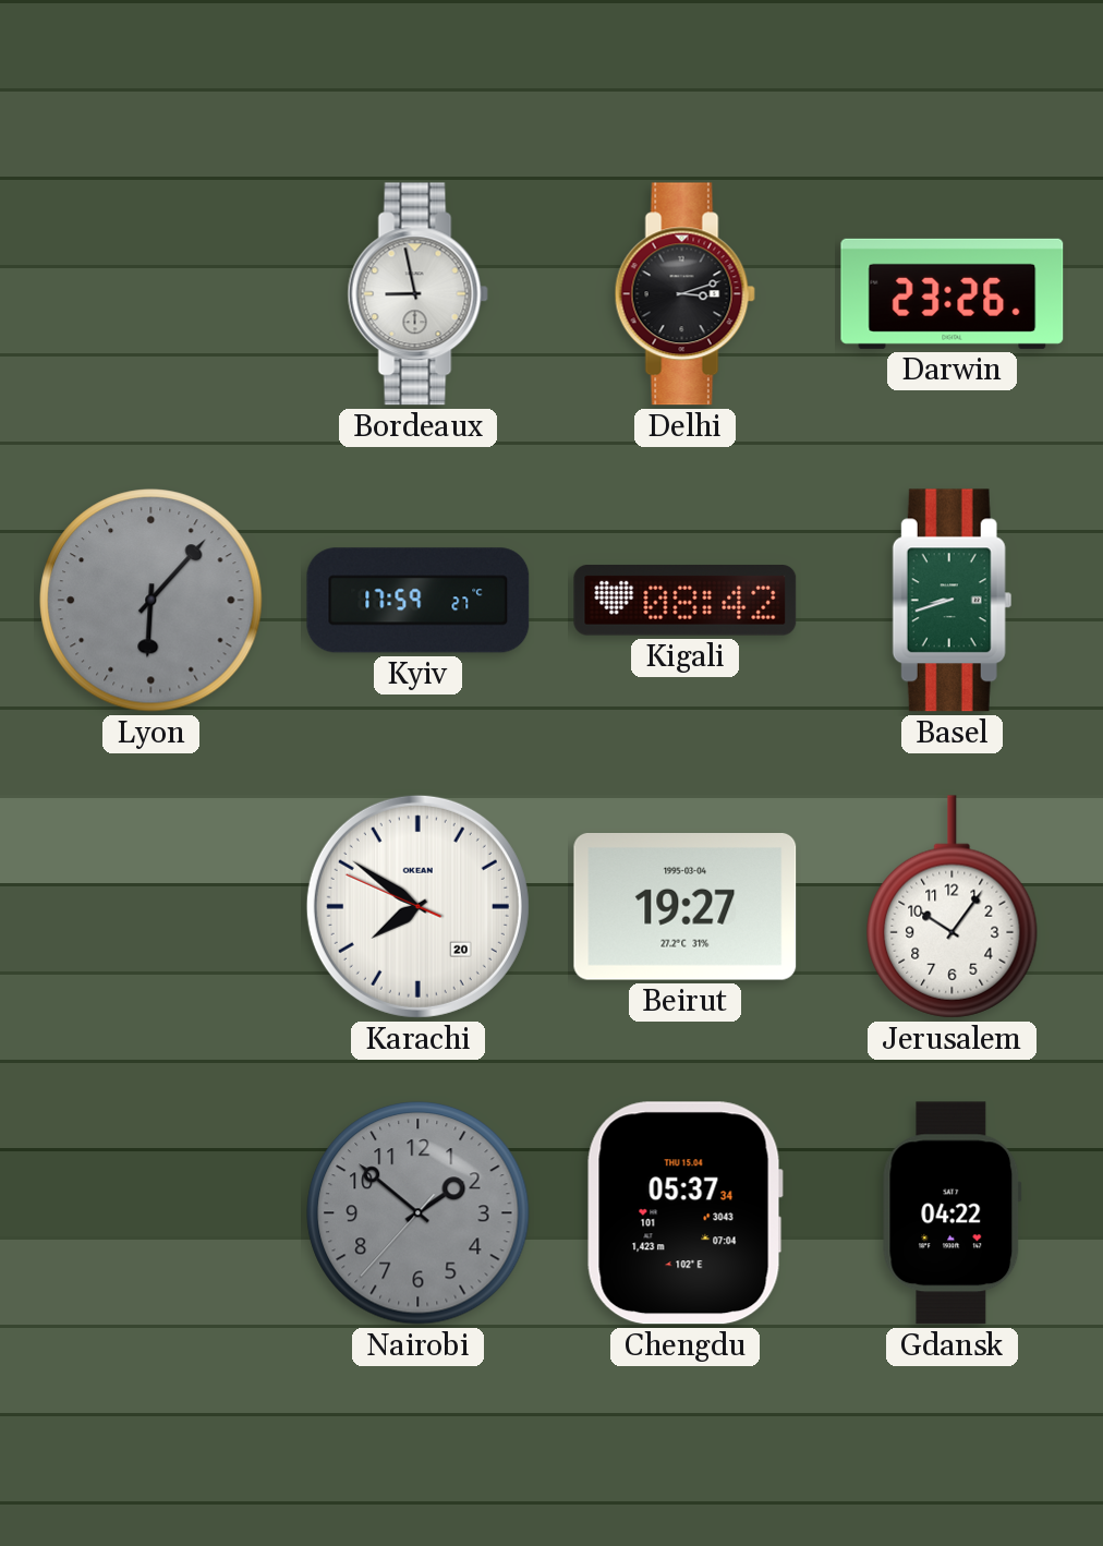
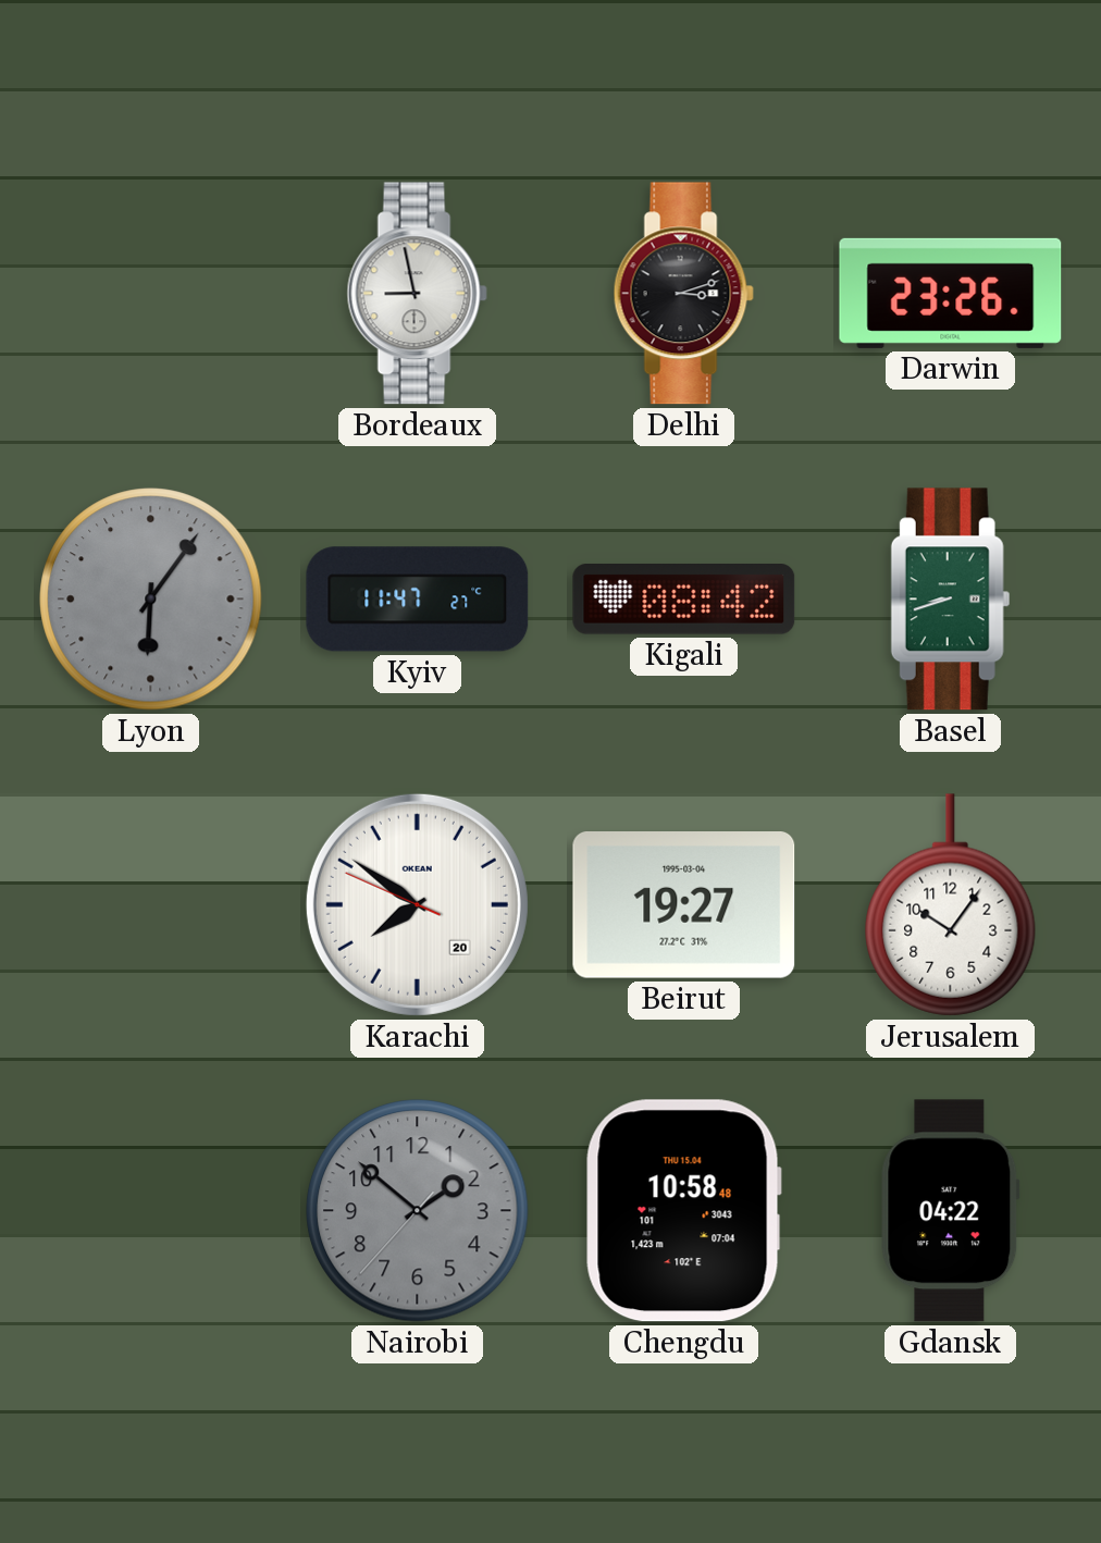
Lyon: 6:07 -> 6:06
Kyiv: 17:59 -> 11:47
Chengdu: 05:37 -> 10:58
